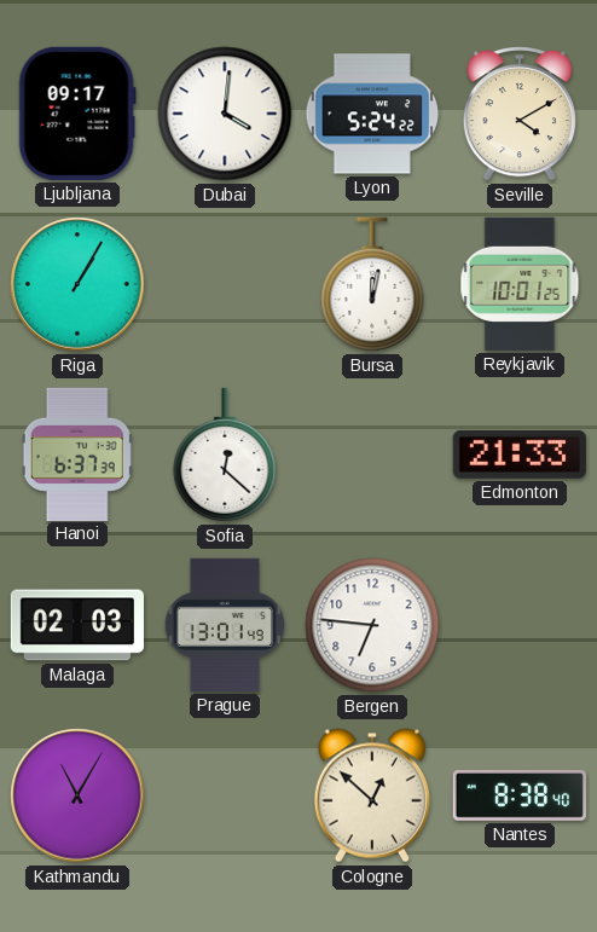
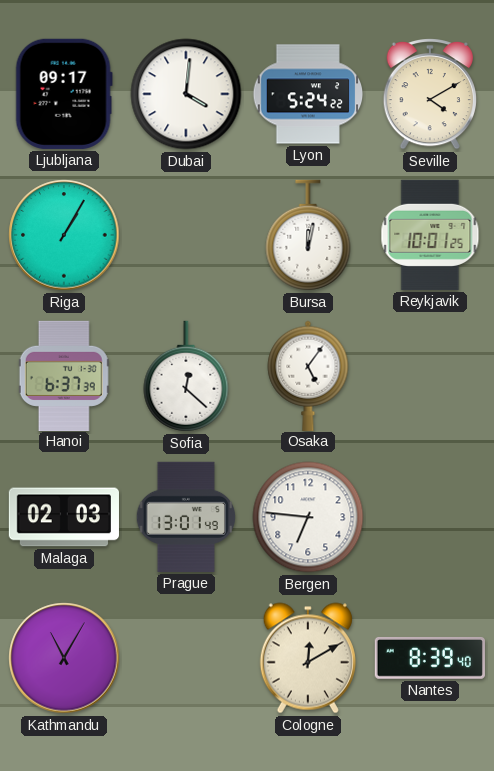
Osaka: none -> 5:06
Edmonton: 21:33 -> none
Cologne: 12:52 -> 12:10
Nantes: 8:38 -> 8:39
